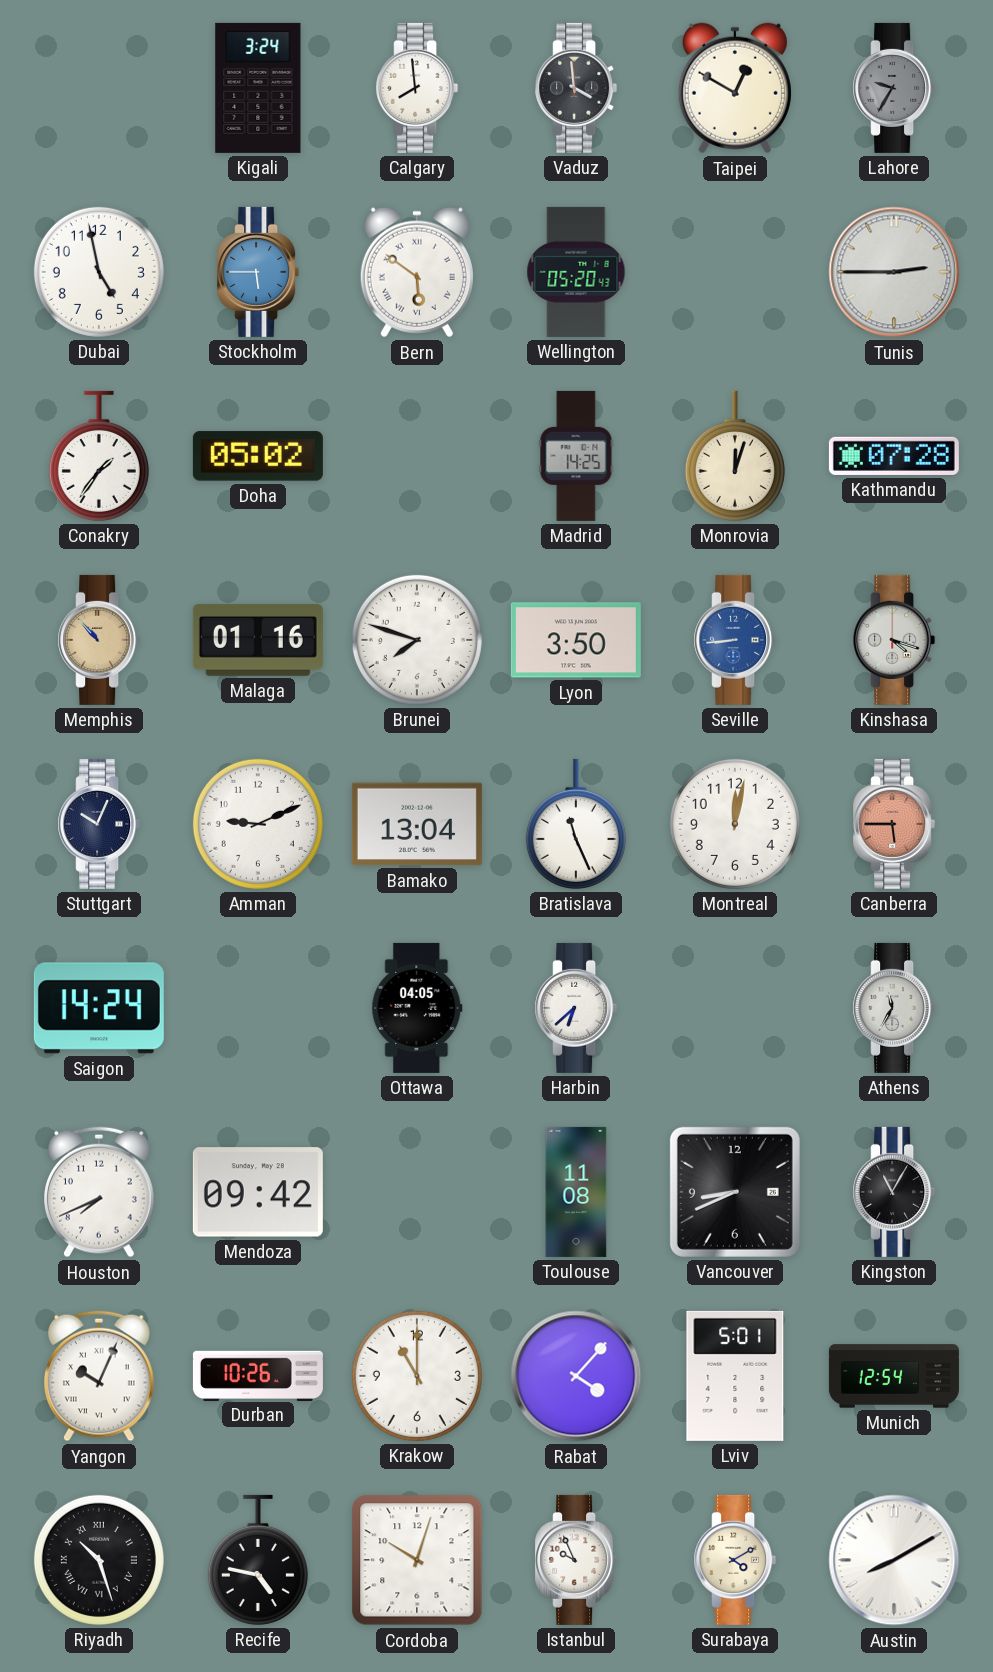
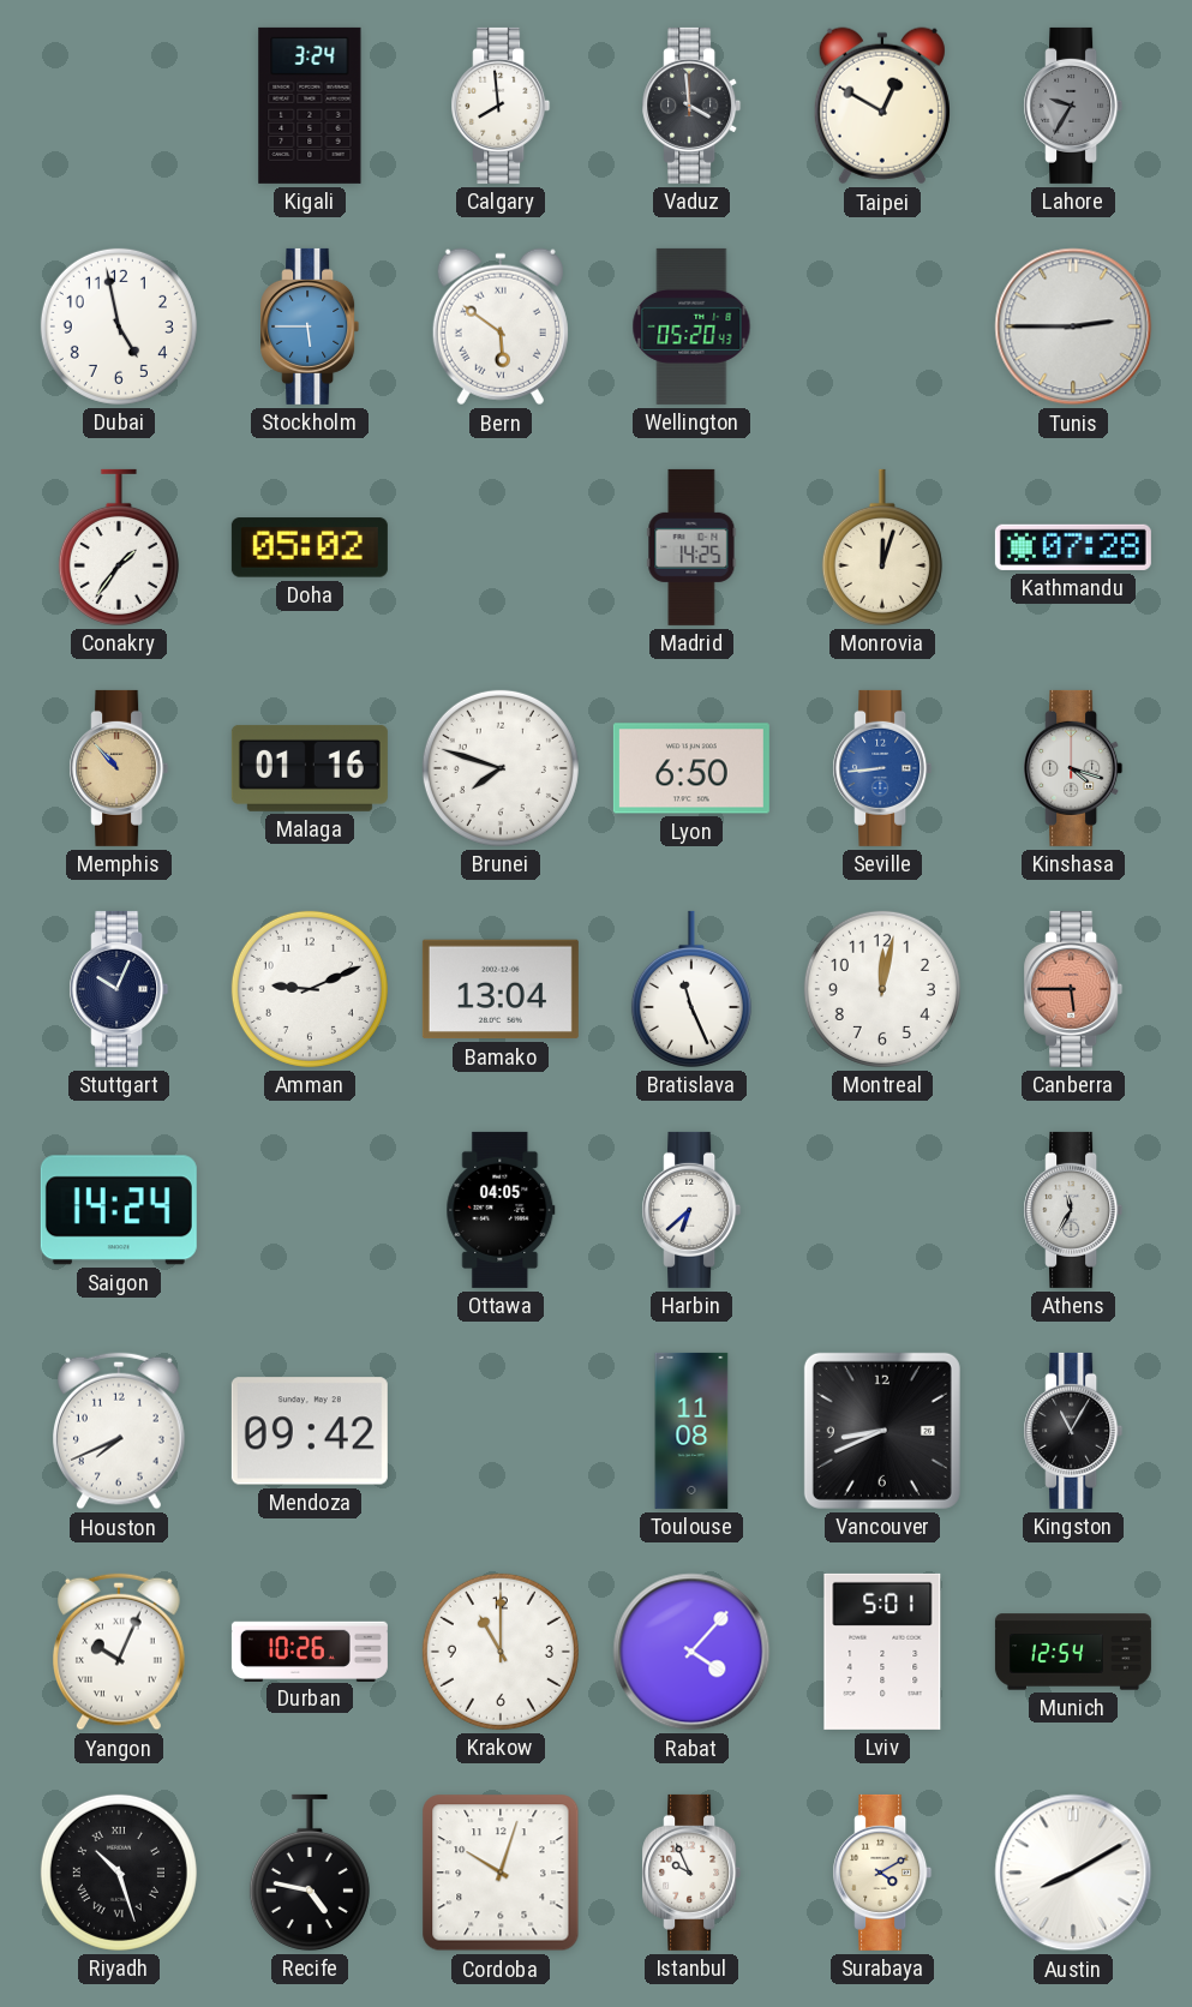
Lyon: 3:50 -> 6:50
